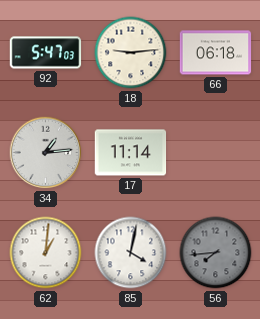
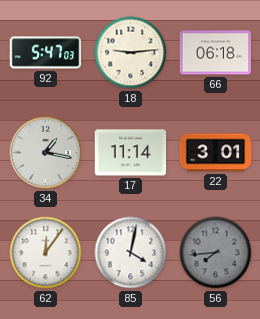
34: 1:14 -> 1:17
22: none -> 3:01
62: 1:01 -> 12:06
